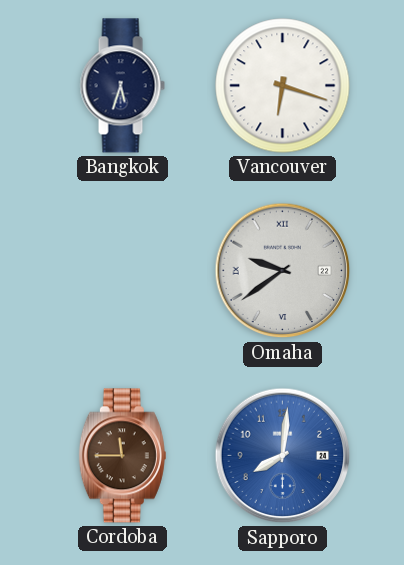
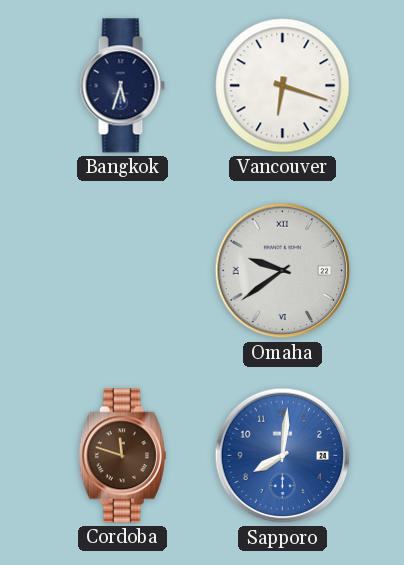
Cordoba: 11:45 -> 11:48
